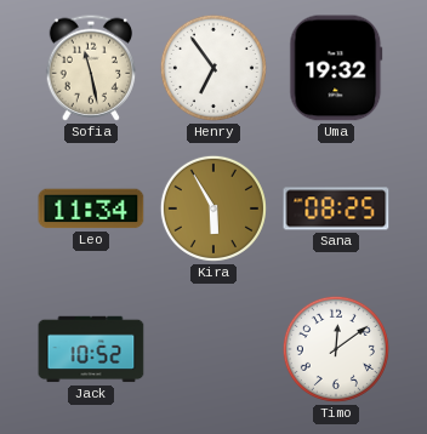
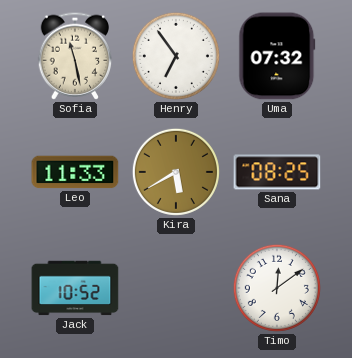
Uma: 19:32 -> 07:32
Leo: 11:34 -> 11:33
Kira: 5:55 -> 5:40
